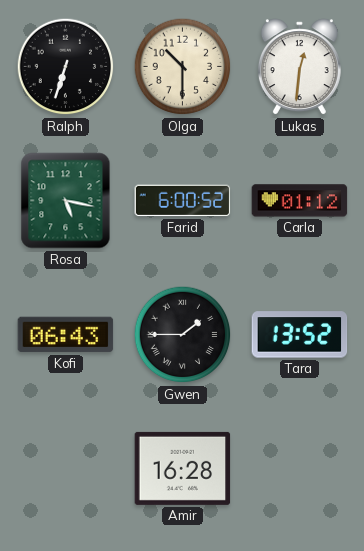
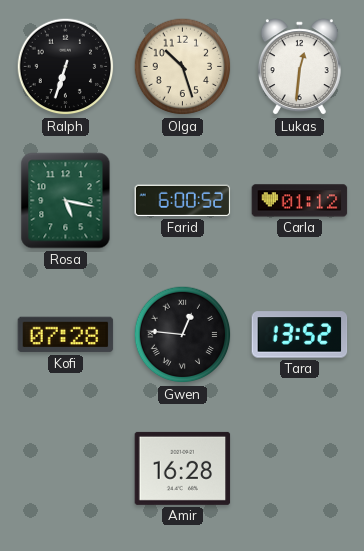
Olga: 10:30 -> 10:27
Kofi: 06:43 -> 07:28
Gwen: 1:45 -> 12:46
